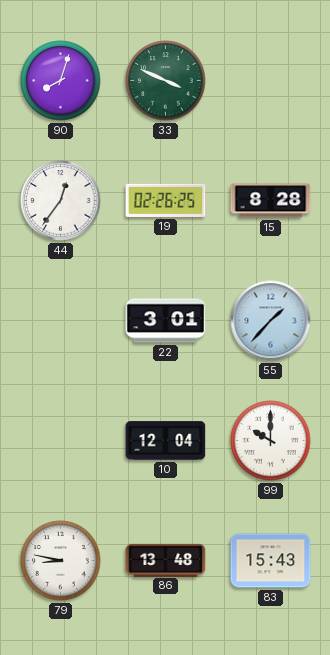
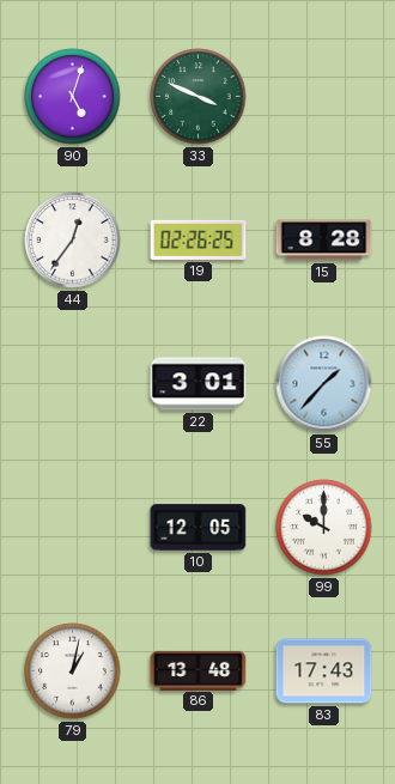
90: 8:03 -> 5:03
10: 12:04 -> 12:05
79: 8:47 -> 1:02
83: 15:43 -> 17:43
